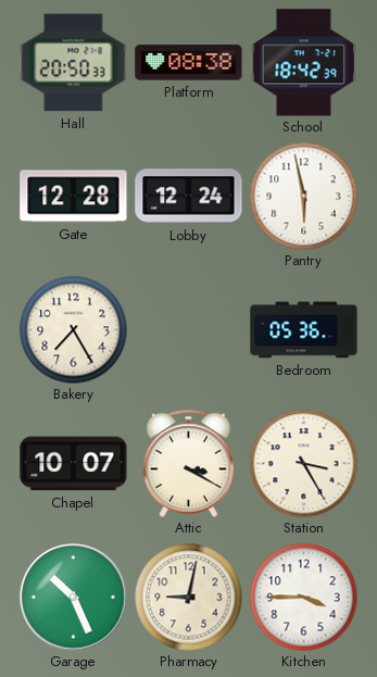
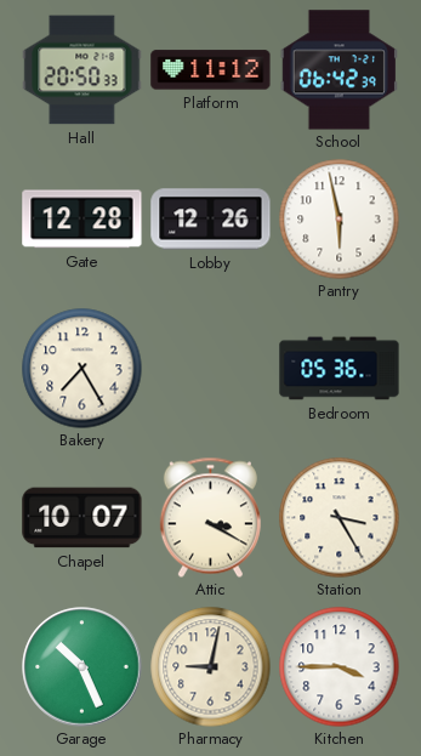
Platform: 08:38 -> 11:12
School: 18:42 -> 06:42
Lobby: 12:24 -> 12:26
